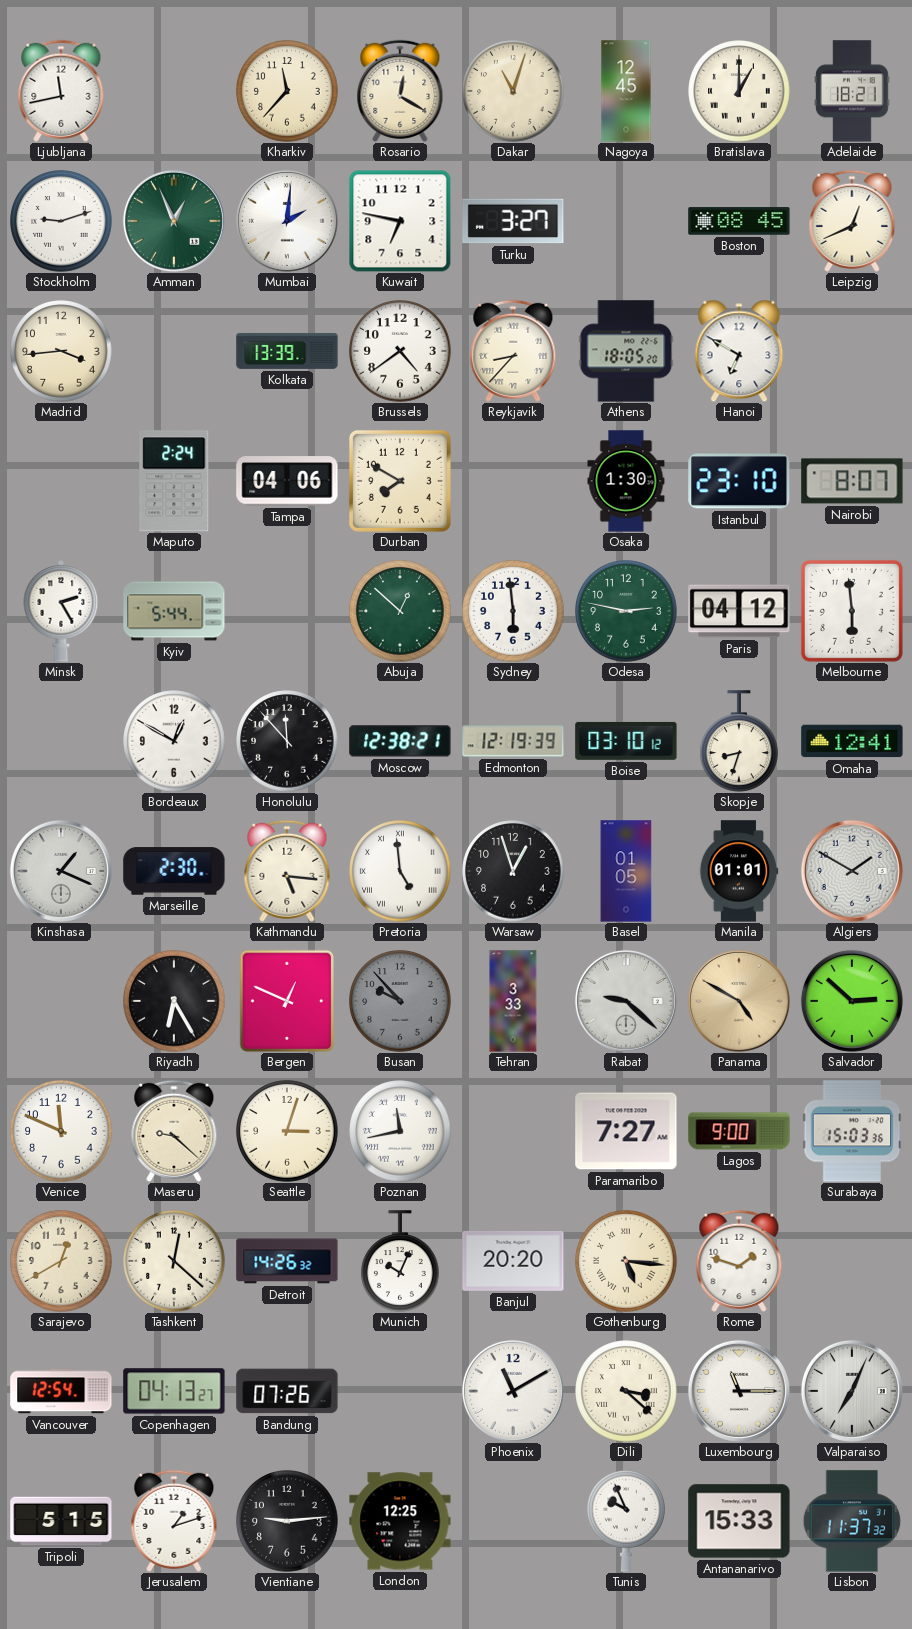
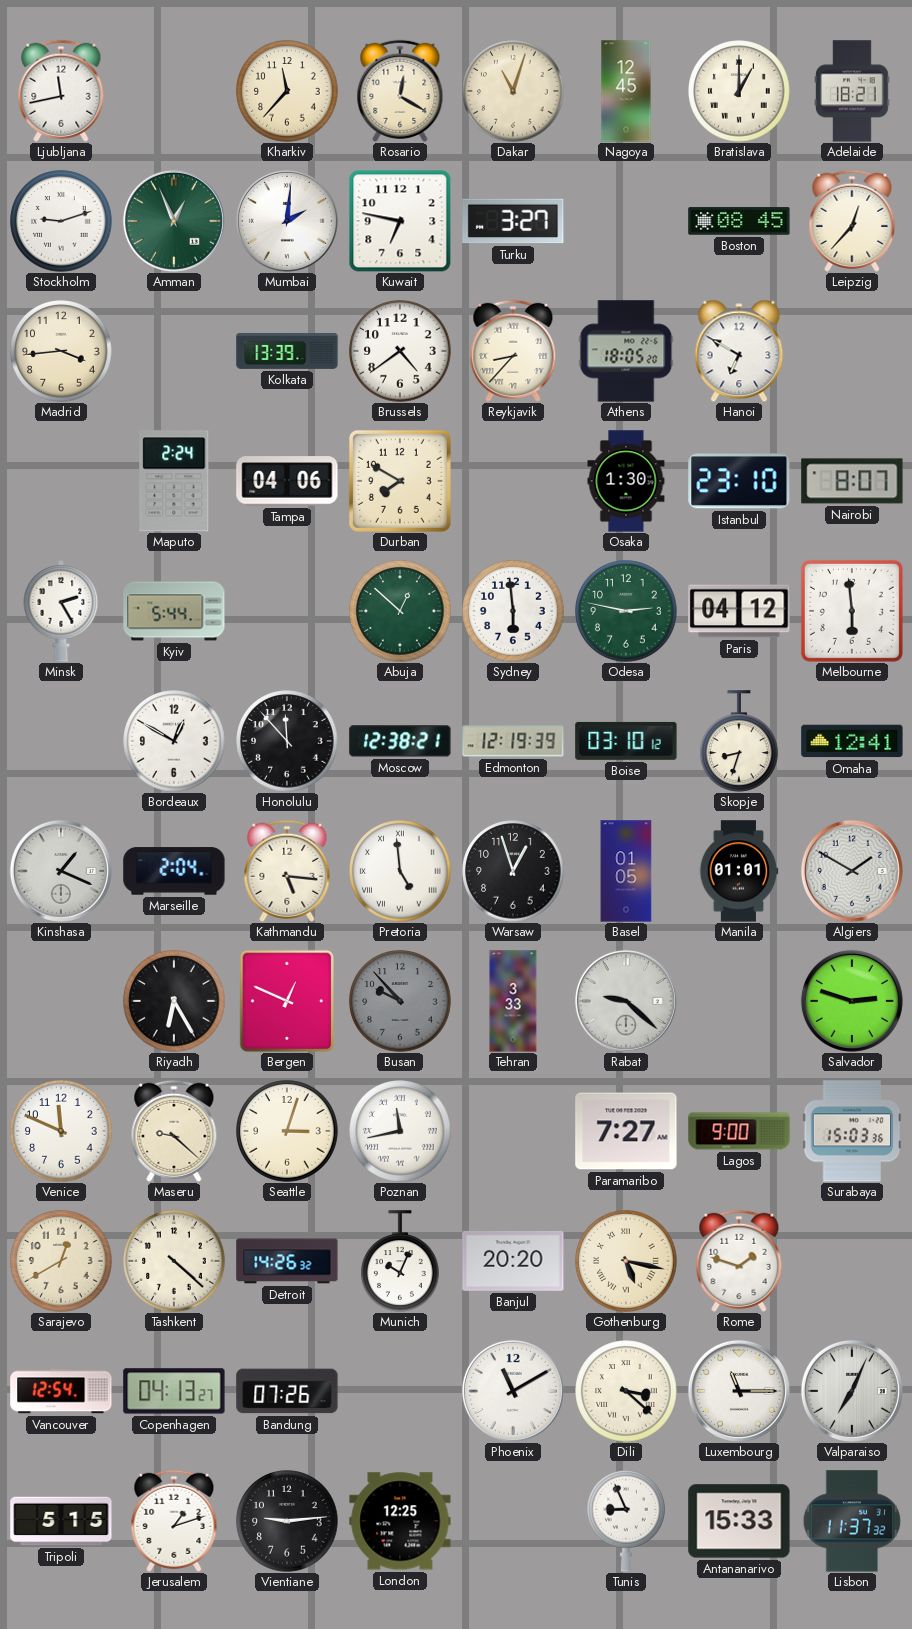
Leipzig: 12:41 -> 12:37
Marseille: 2:30 -> 2:04
Panama: 4:50 -> none
Salvador: 2:52 -> 2:48
Tashkent: 12:22 -> 4:22
Gothenburg: 5:16 -> 5:17
Tunis: 9:56 -> 8:56
